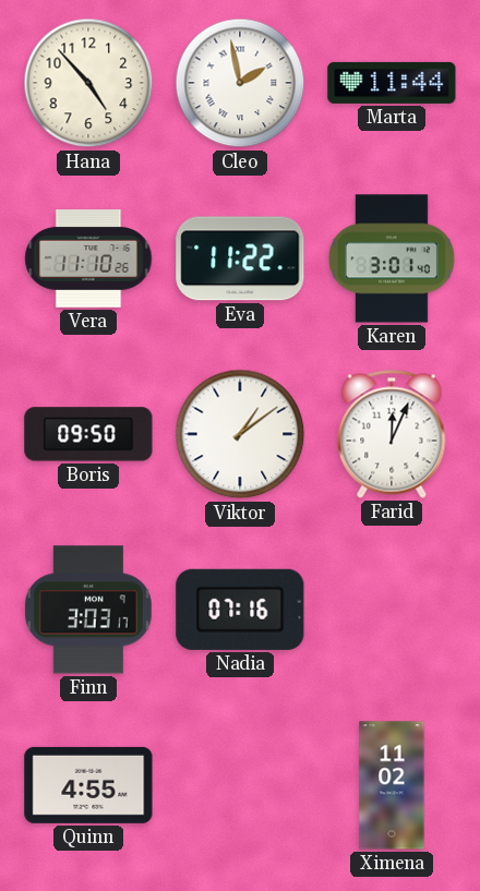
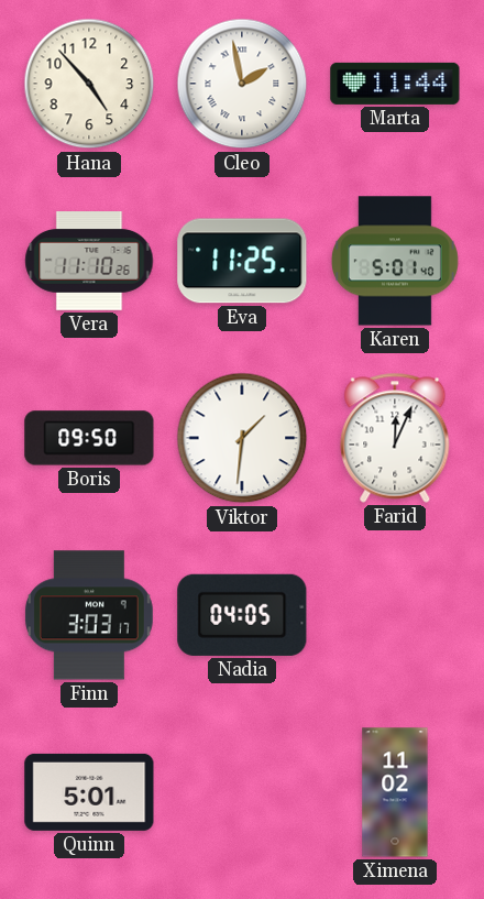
Eva: 11:22 -> 11:25
Karen: 3:01 -> 5:01
Viktor: 1:09 -> 1:31
Nadia: 07:16 -> 04:05
Quinn: 4:55 -> 5:01
